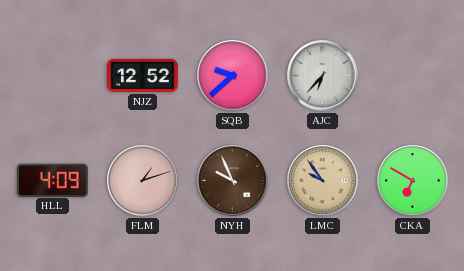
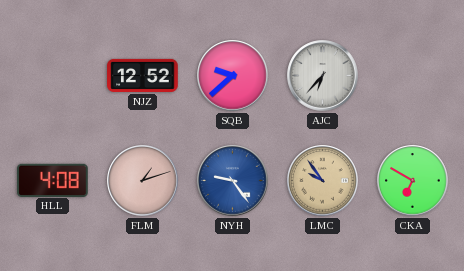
HLL: 4:09 -> 4:08
NYH: 9:56 -> 9:24
NYH dial: brown -> blue
